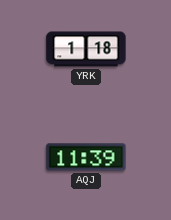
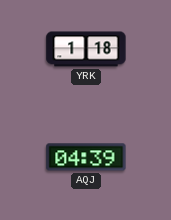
AQJ: 11:39 -> 04:39
